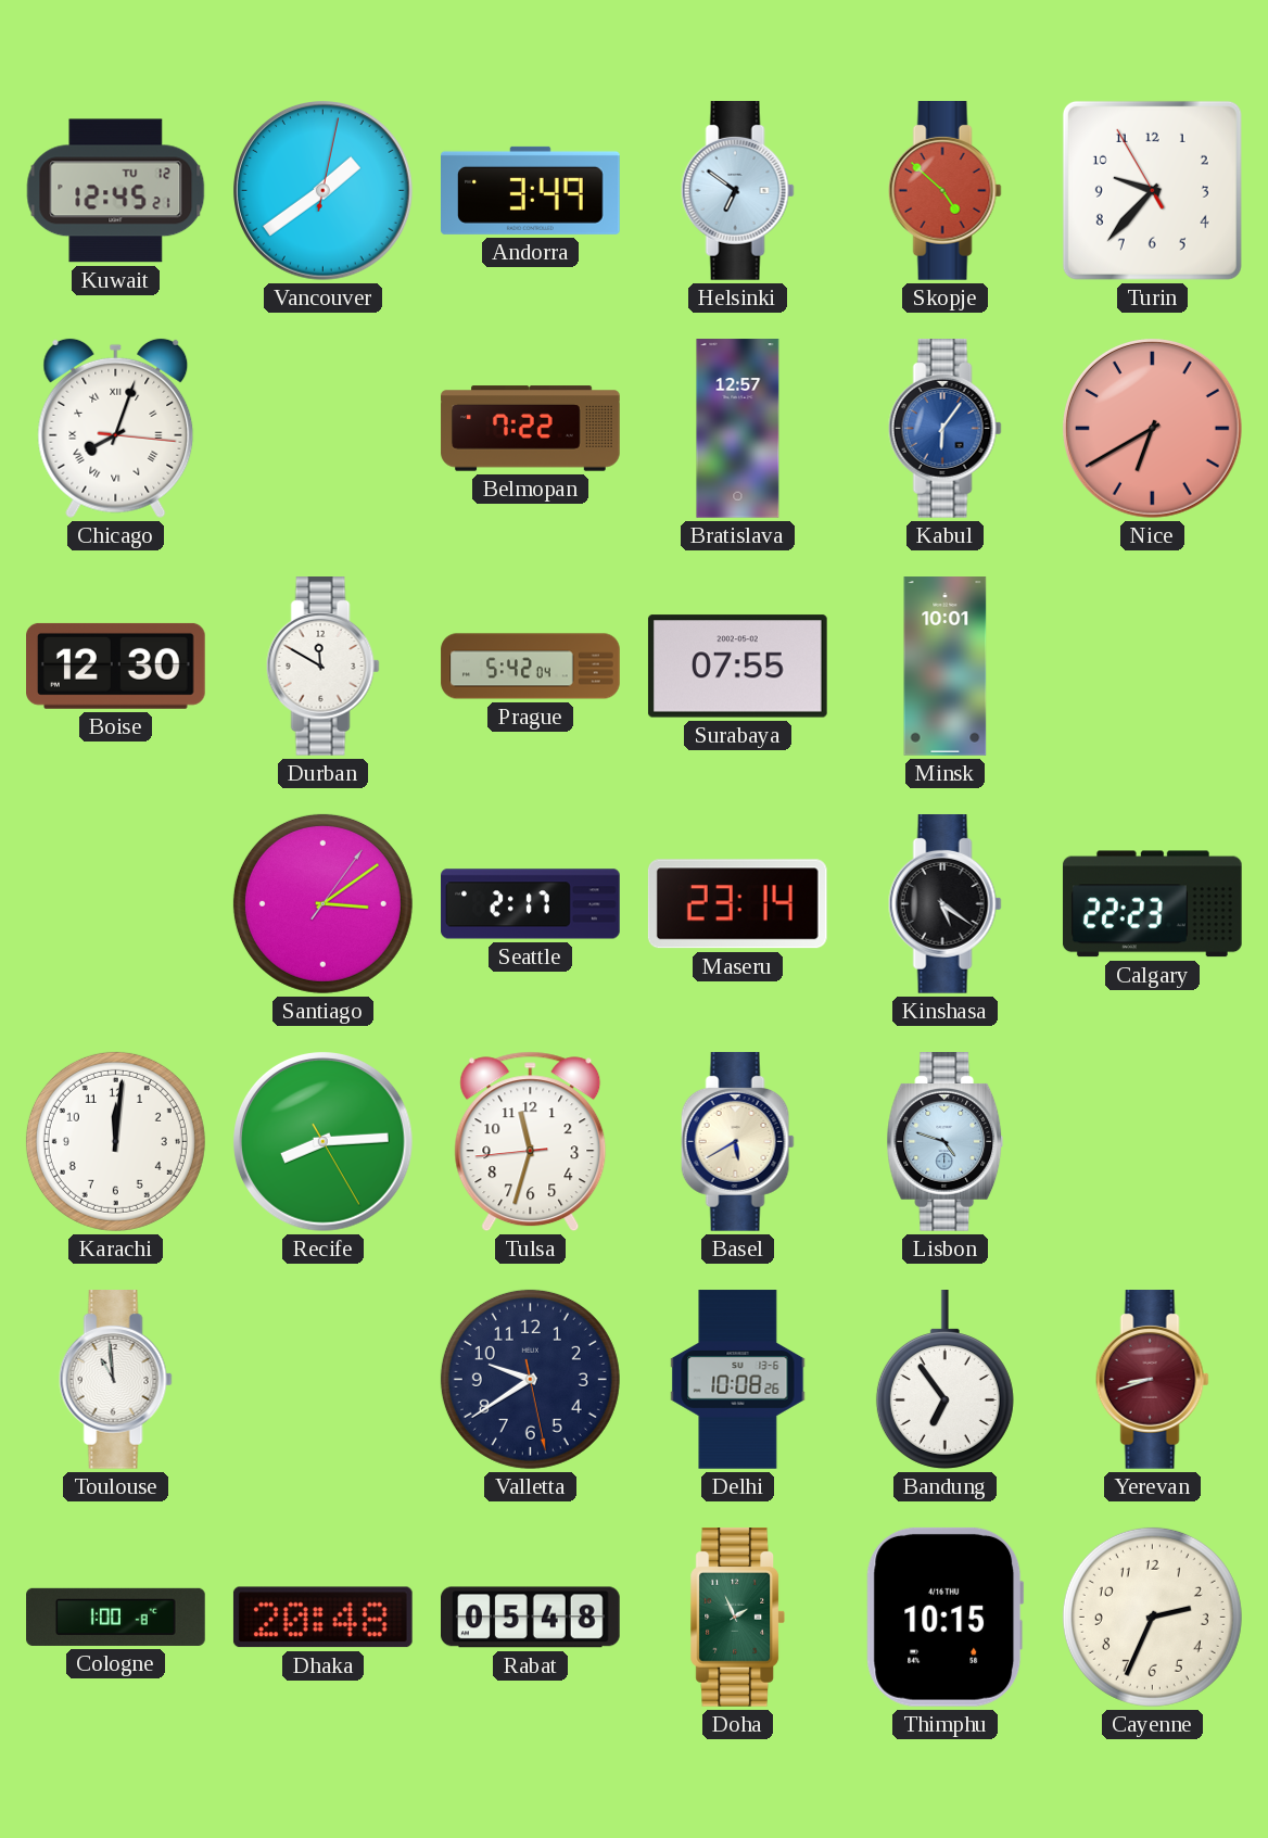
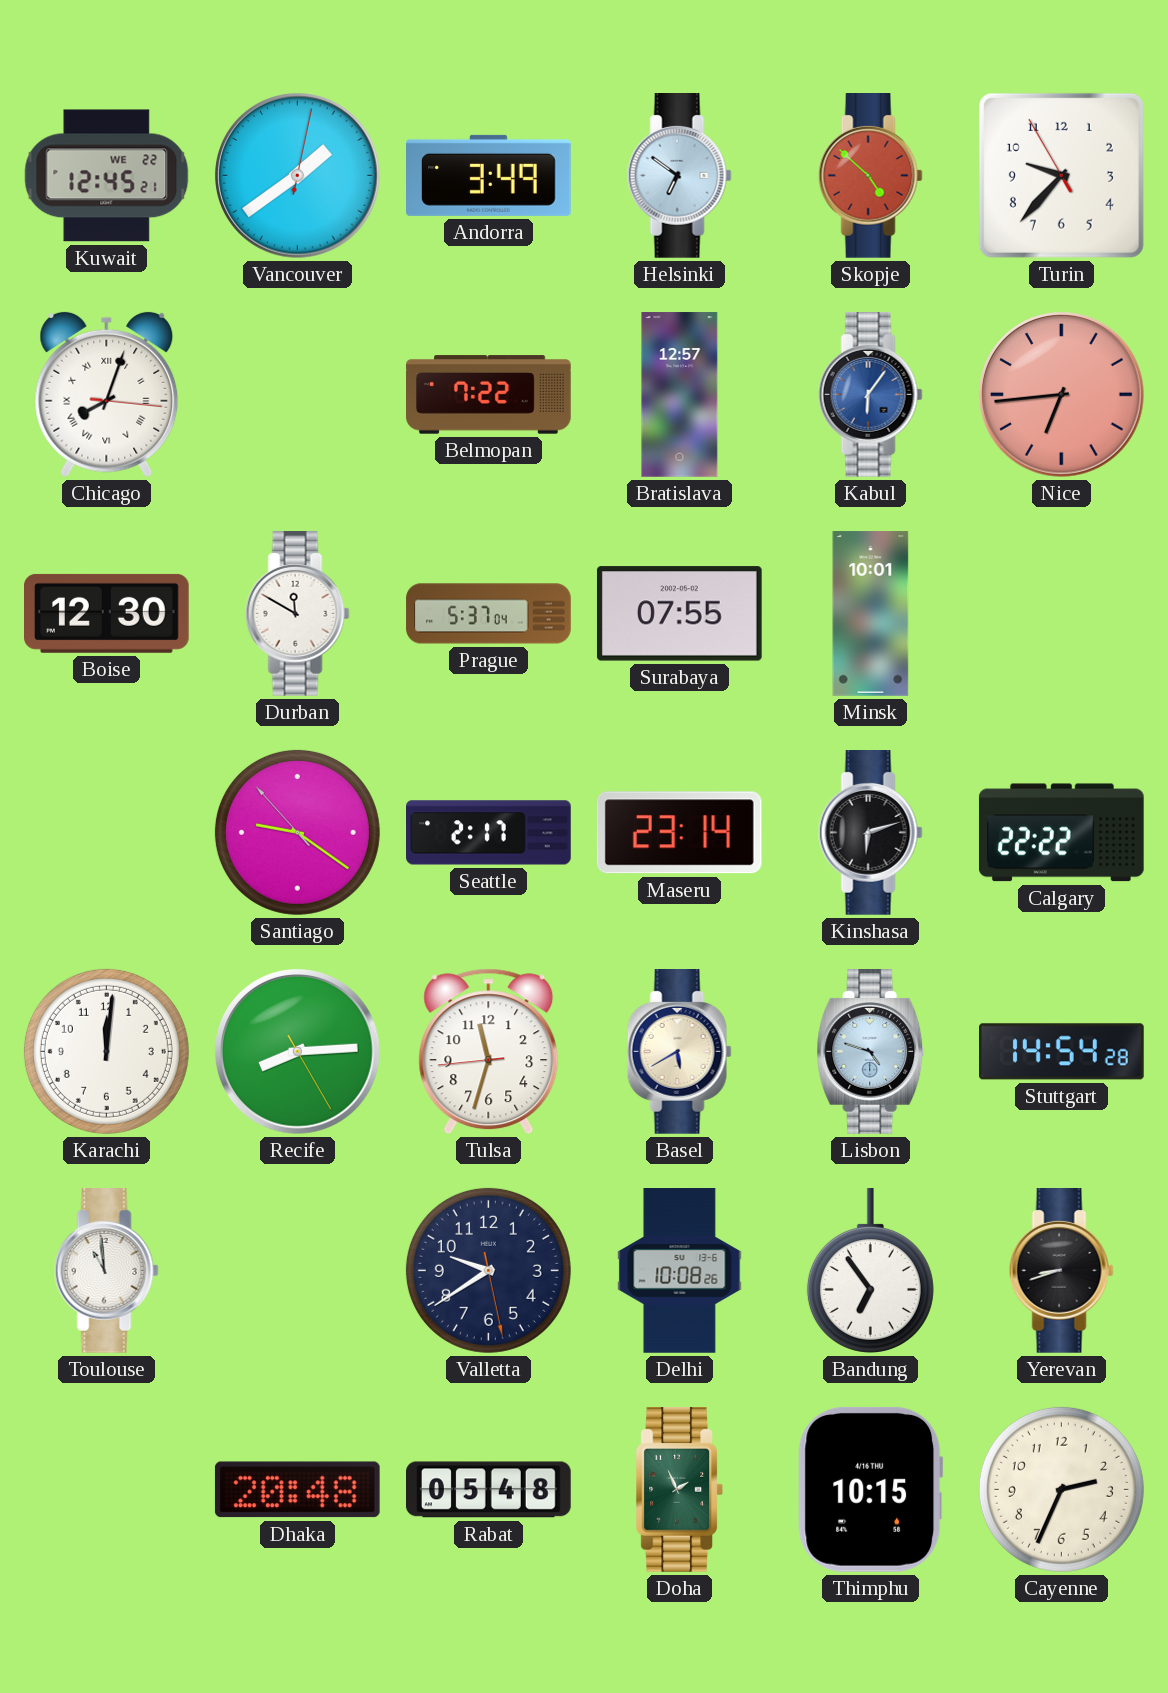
Kuwait date: TU 12 -> WE 22
Nice: 6:40 -> 6:44
Prague: 5:42 -> 5:37
Santiago: 3:09 -> 9:20
Kinshasa: 5:21 -> 6:12
Calgary: 22:23 -> 22:22
Stuttgart: none -> 14:54
Yerevan dial: burgundy -> black
Cologne: 1:00 -> none
